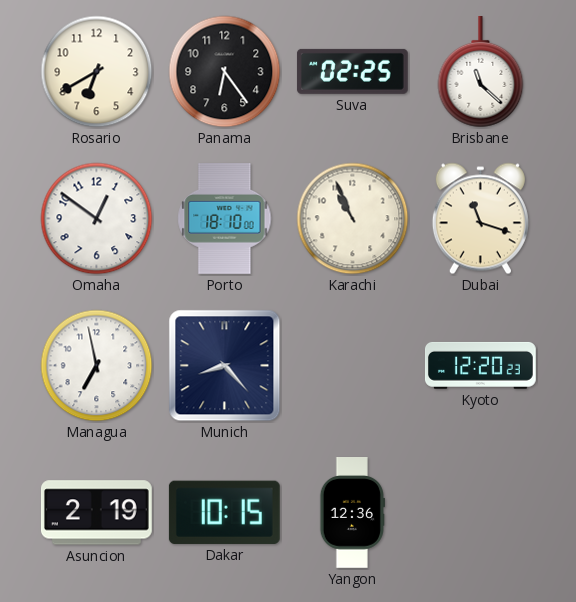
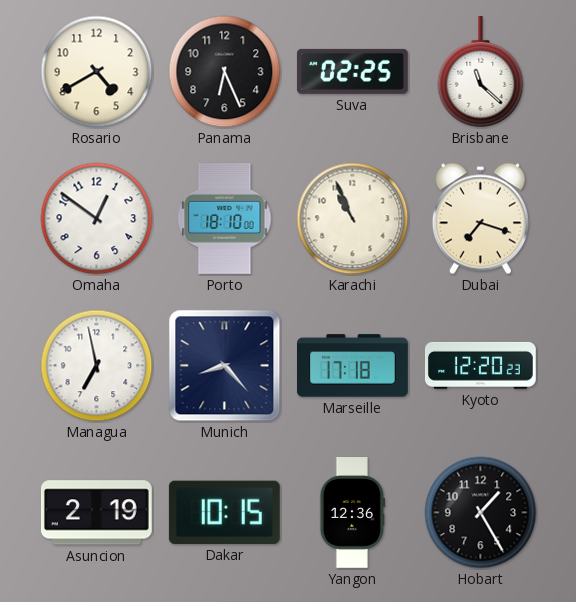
Rosario: 6:40 -> 4:40
Panama: 6:24 -> 6:26
Dubai: 11:18 -> 7:18
Marseille: none -> 17:18
Hobart: none -> 1:25
